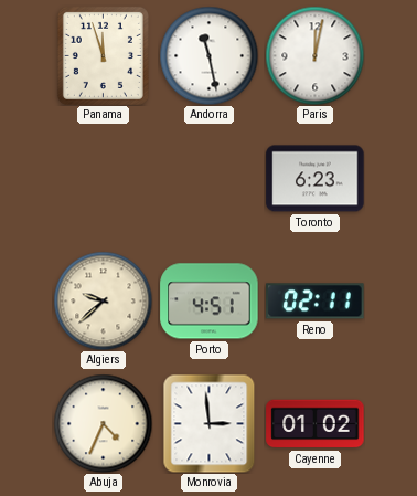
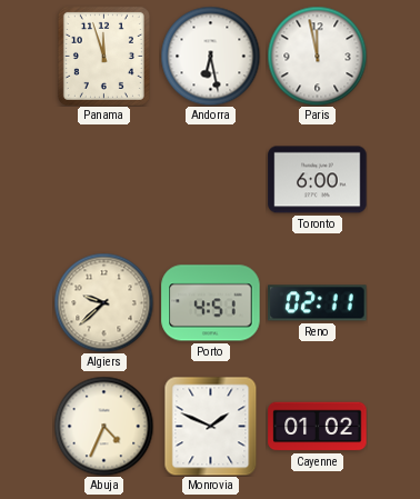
Andorra: 11:28 -> 6:28
Paris: 12:02 -> 11:58
Toronto: 6:23 -> 6:00
Monrovia: 2:59 -> 1:49
